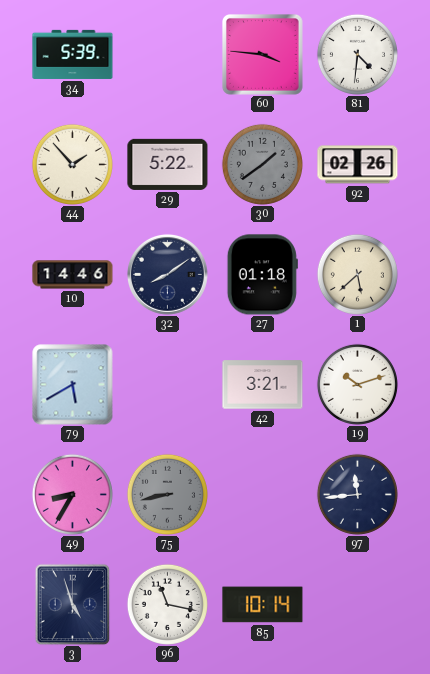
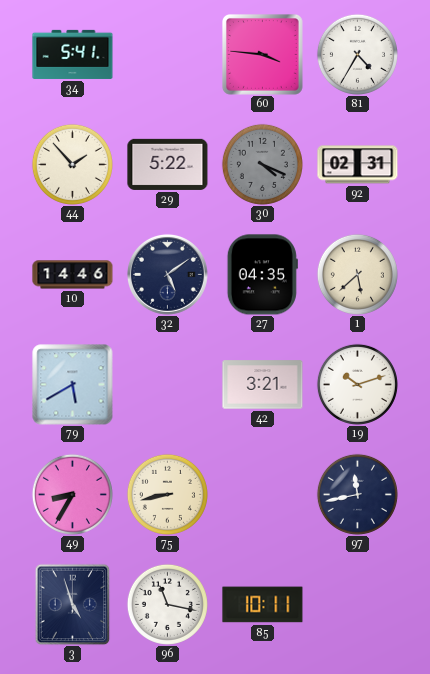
34: 5:39 -> 5:41
81: 4:31 -> 4:35
30: 1:39 -> 4:19
92: 02:26 -> 02:31
32: 8:09 -> 5:09
27: 01:18 -> 04:35
75 dial: grey -> cream
97: 11:44 -> 11:43
85: 10:14 -> 10:11
